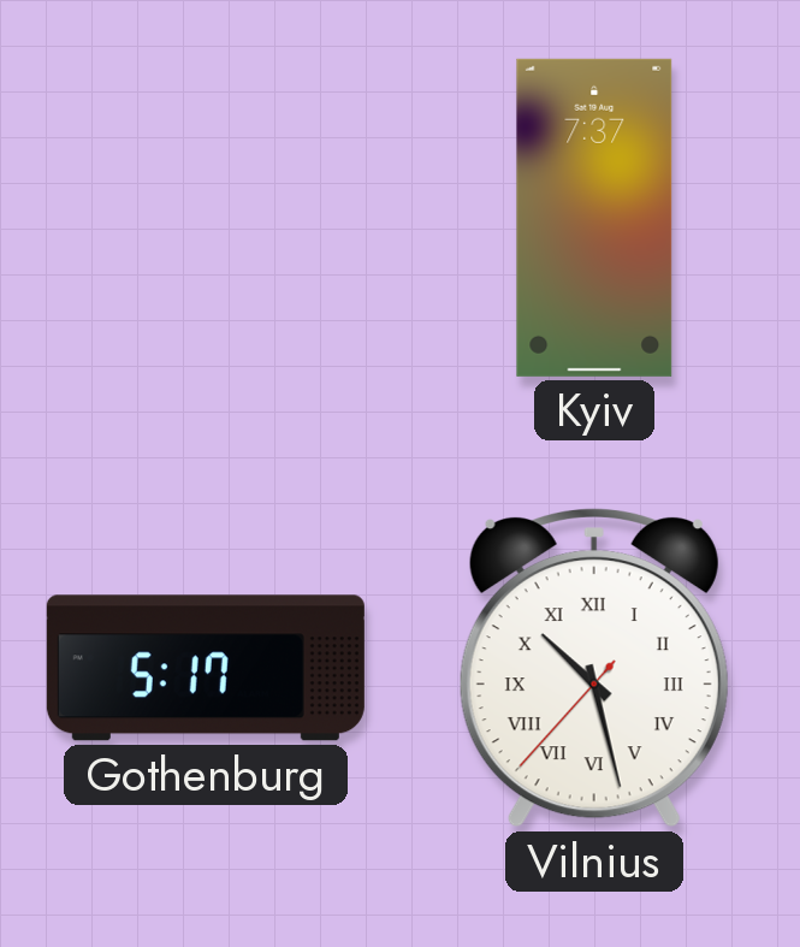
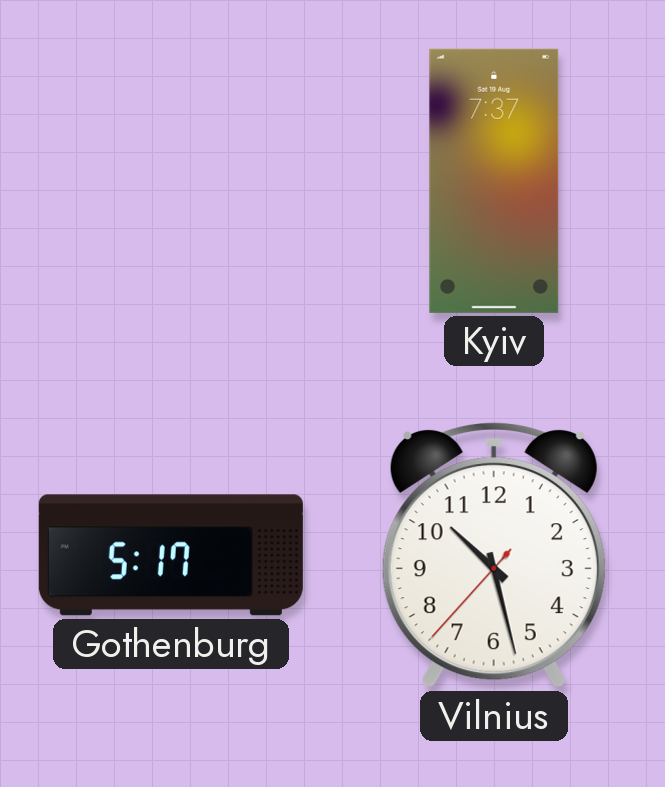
Vilnius numerals: Roman -> Arabic
